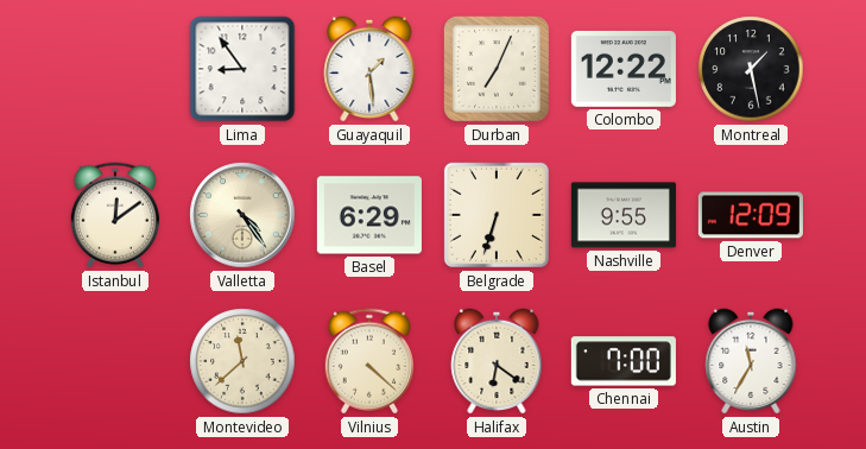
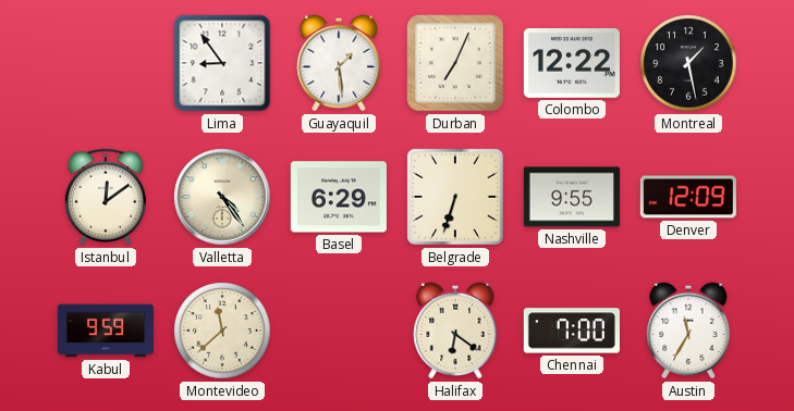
Kabul: none -> 9:59
Vilnius: 4:22 -> none
